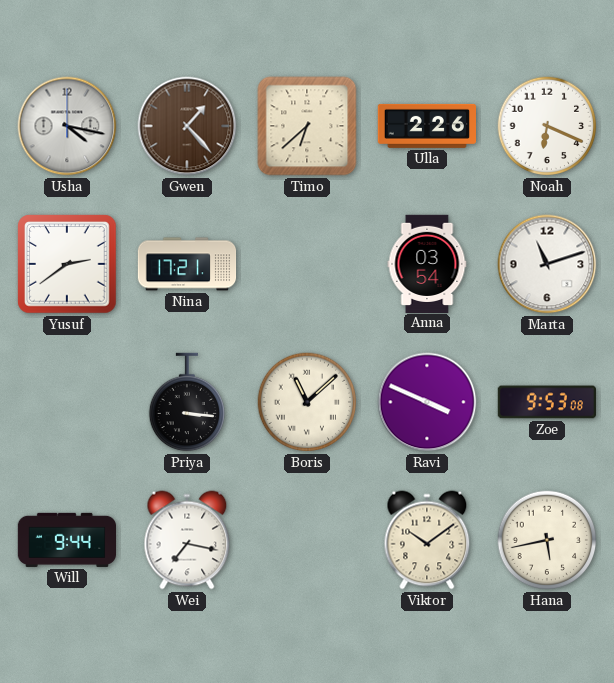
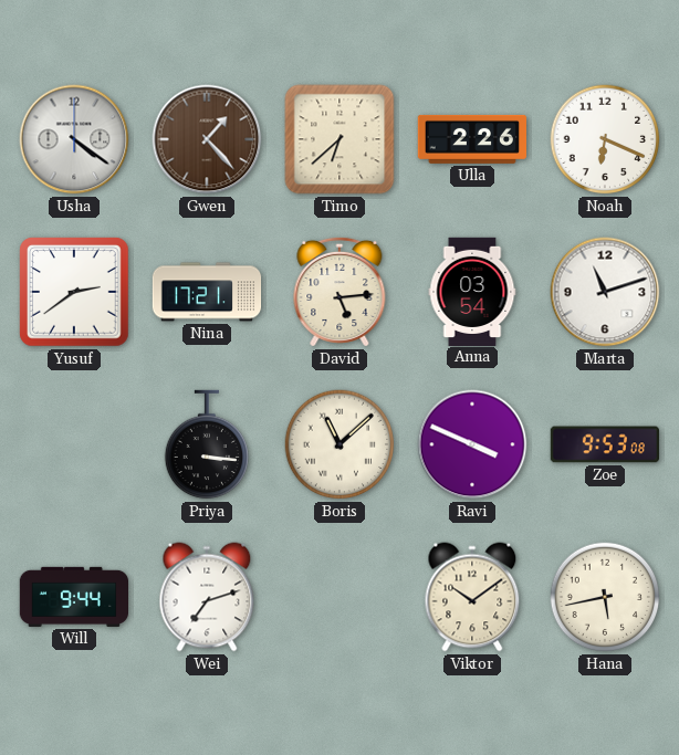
Usha: 4:17 -> 4:21
David: none -> 5:14
Wei: 7:17 -> 7:12
